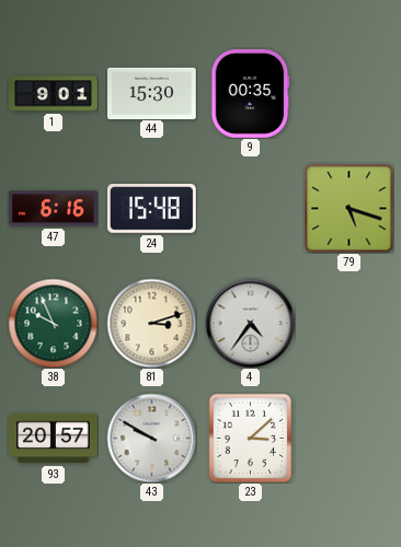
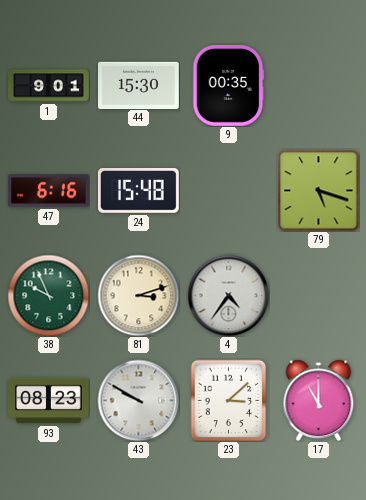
93: 20:57 -> 08:23
17: none -> 11:00
